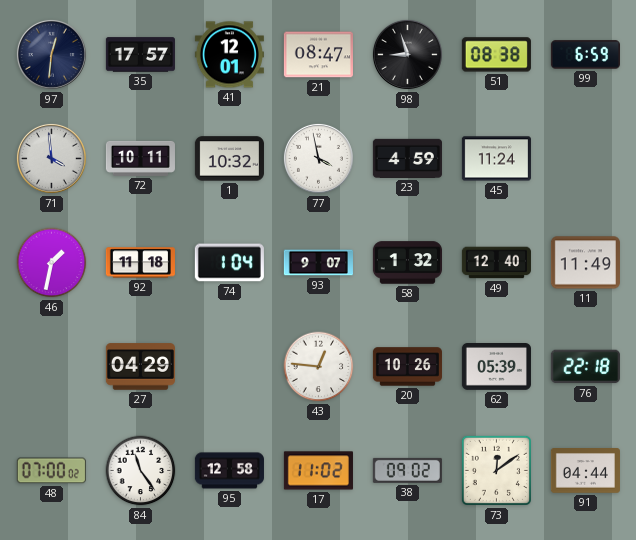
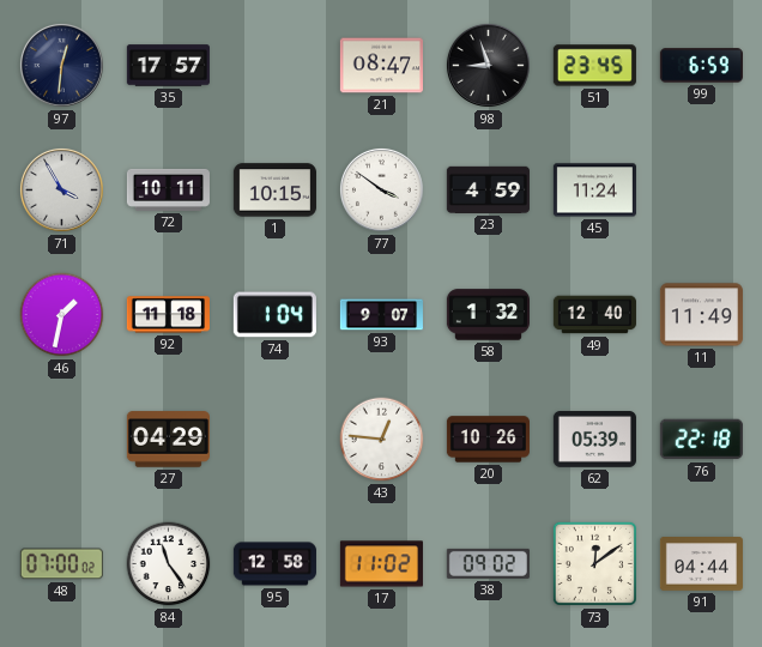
41: 12:01 -> none
51: 08:38 -> 23:45
71: 3:59 -> 3:55
1: 10:32 -> 10:15
77: 3:58 -> 3:51
